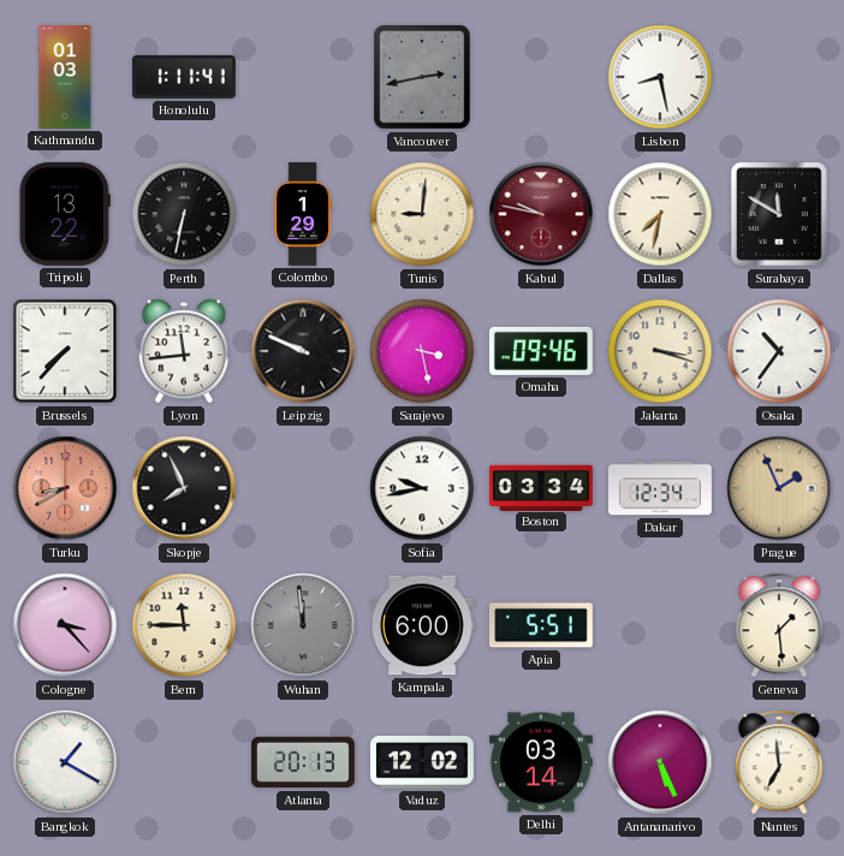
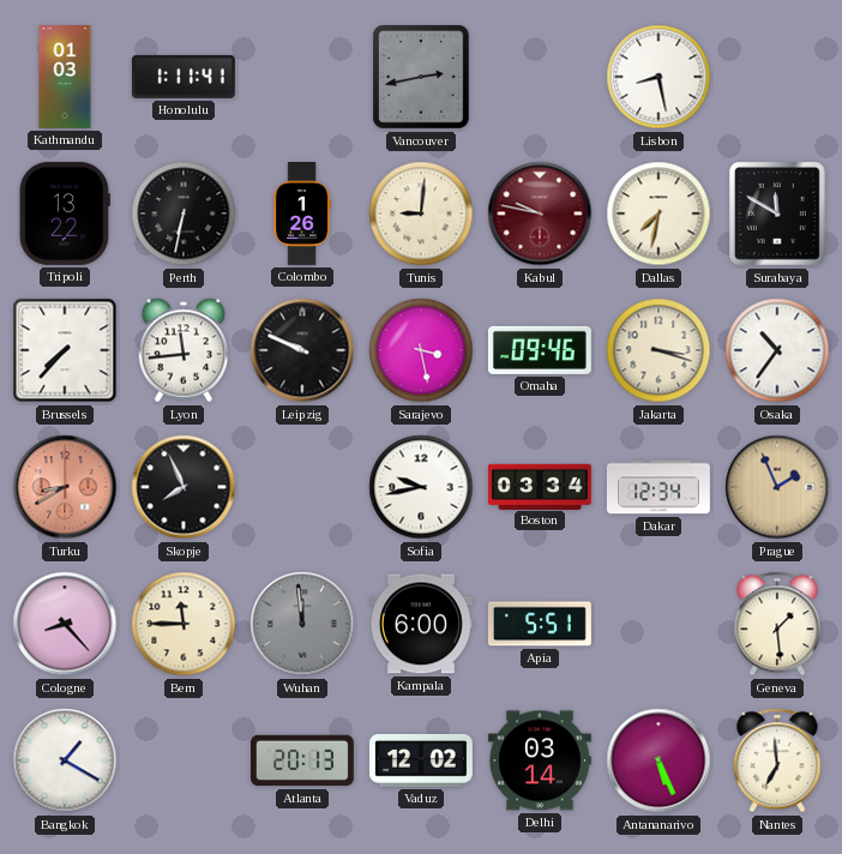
Colombo: 1:29 -> 1:26
Cologne: 3:23 -> 8:23
